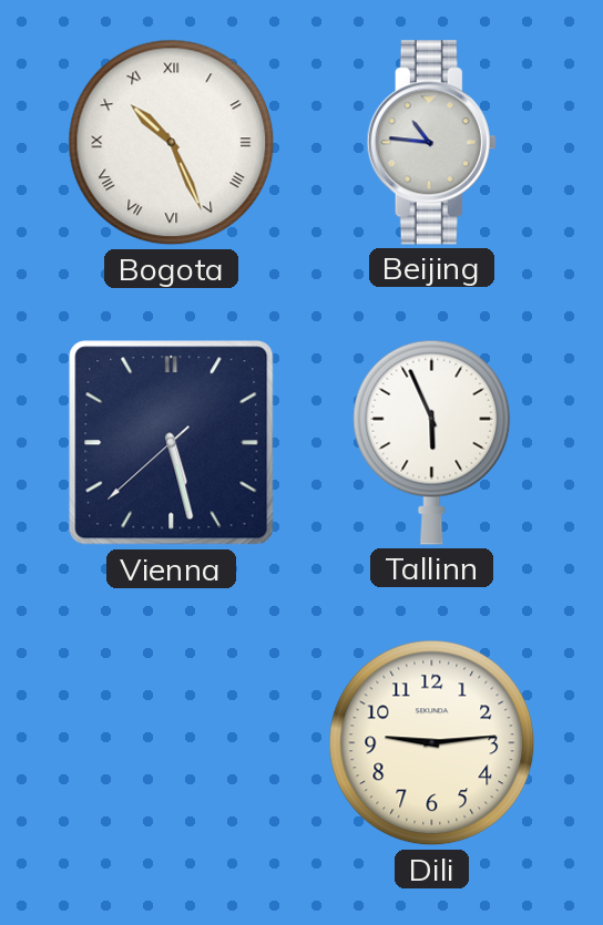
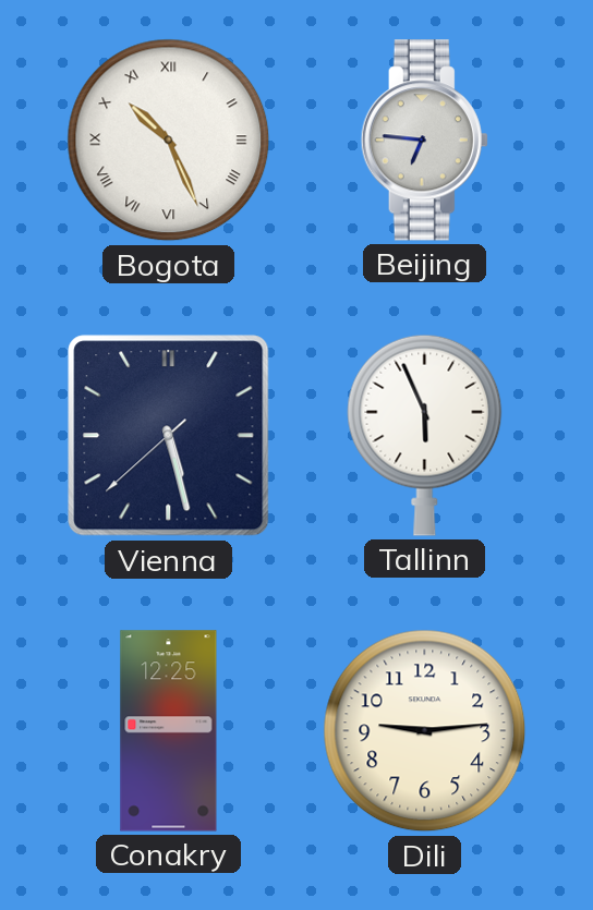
Beijing: 10:46 -> 6:46
Conakry: none -> 12:25
